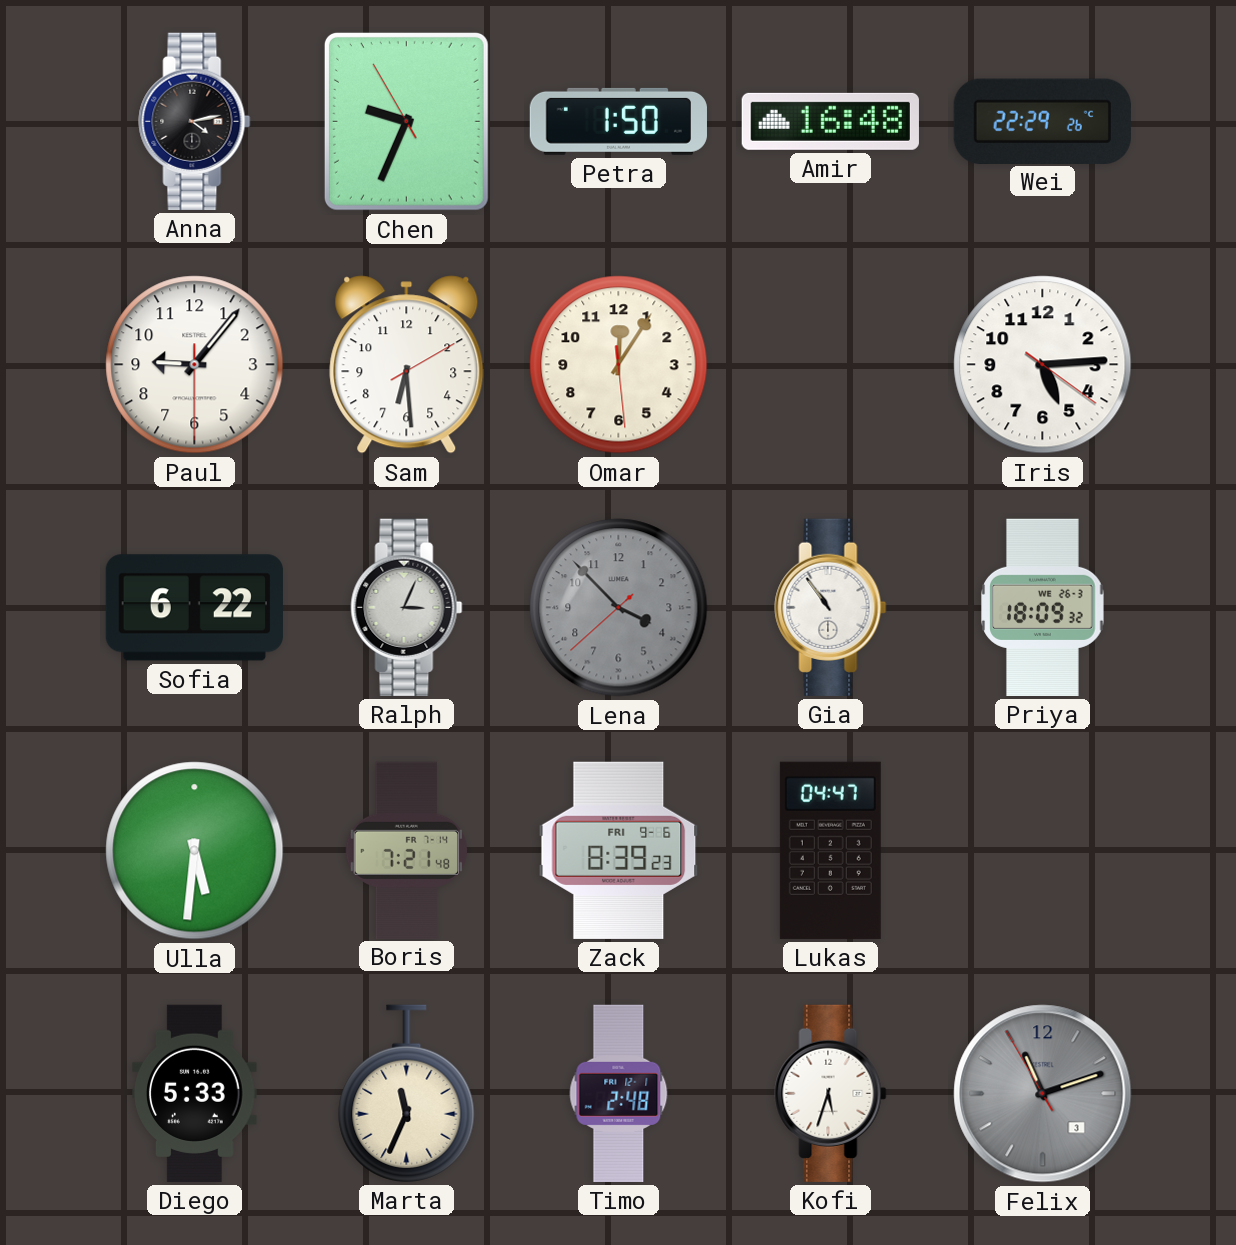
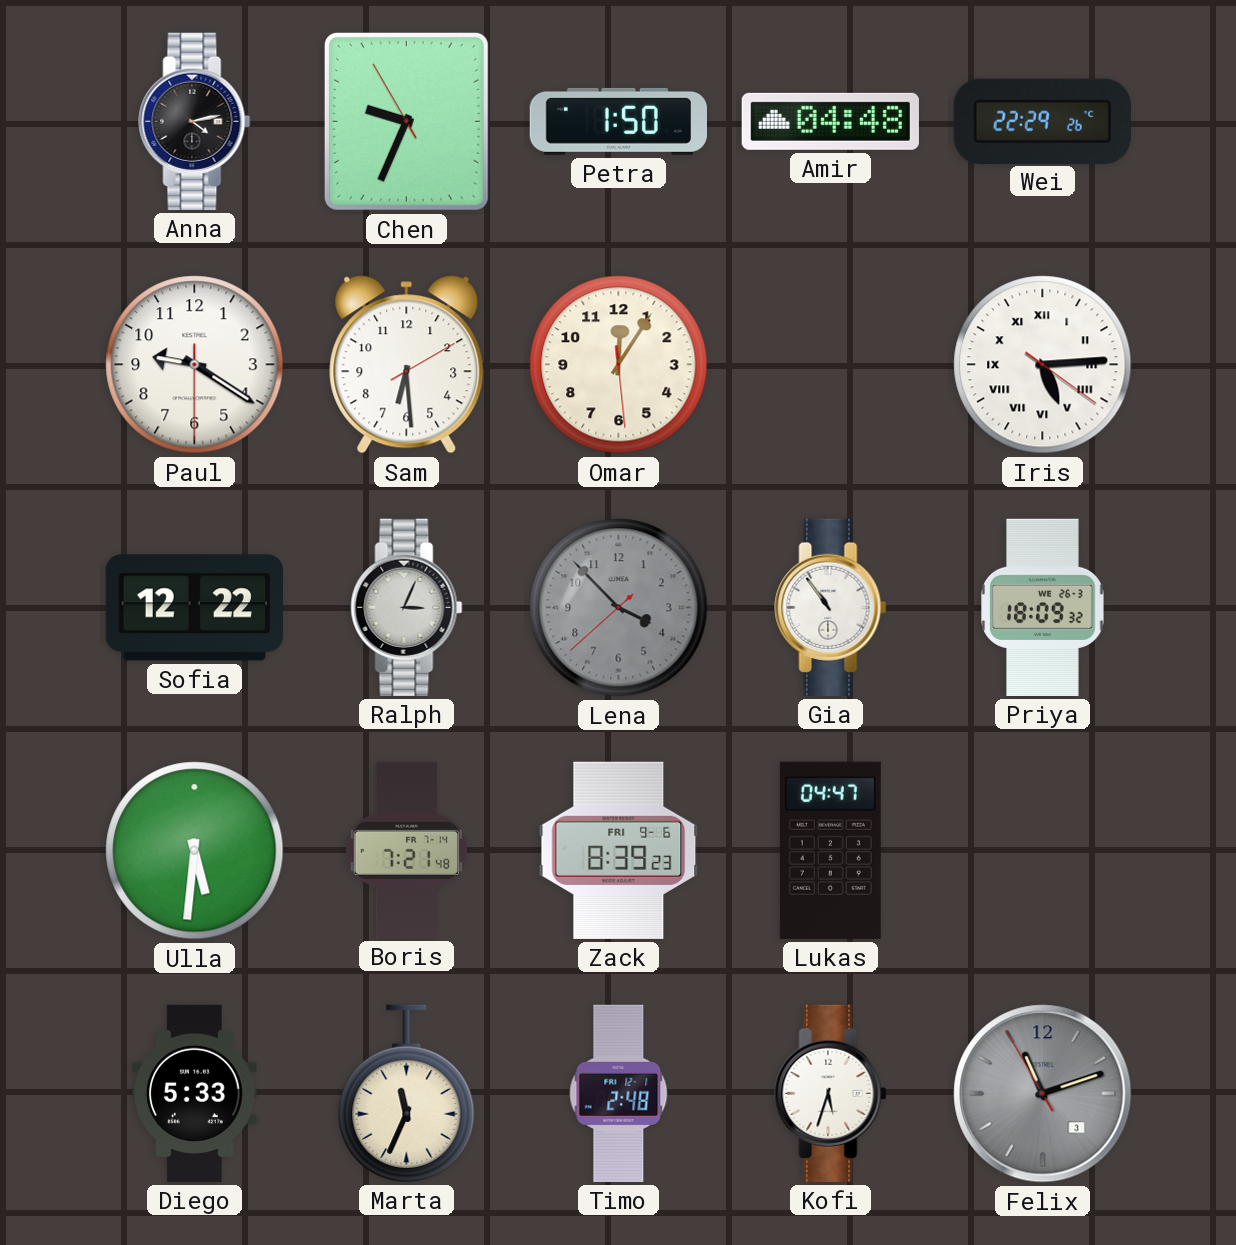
Amir: 16:48 -> 04:48
Paul: 9:06 -> 9:20
Iris numerals: Arabic -> Roman
Sofia: 6:22 -> 12:22
